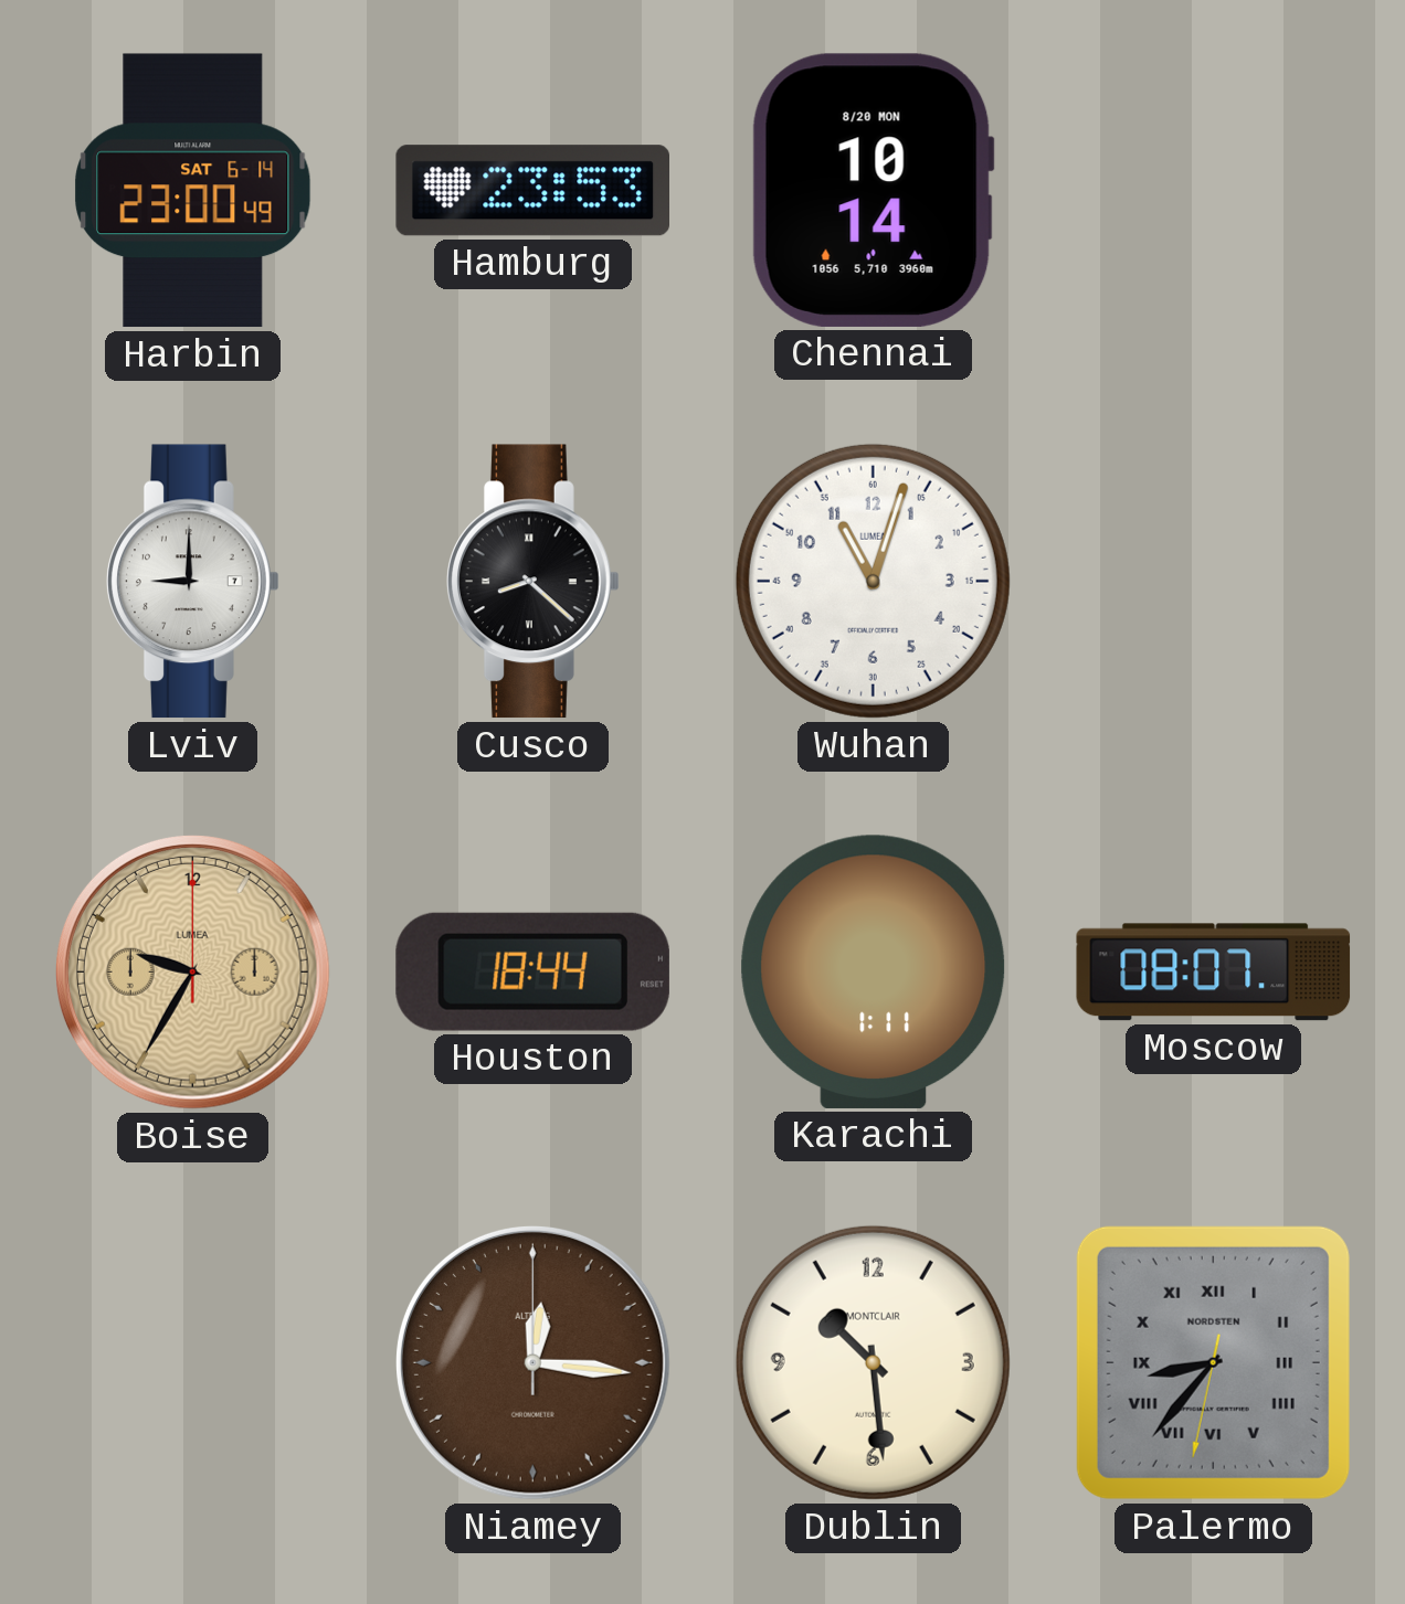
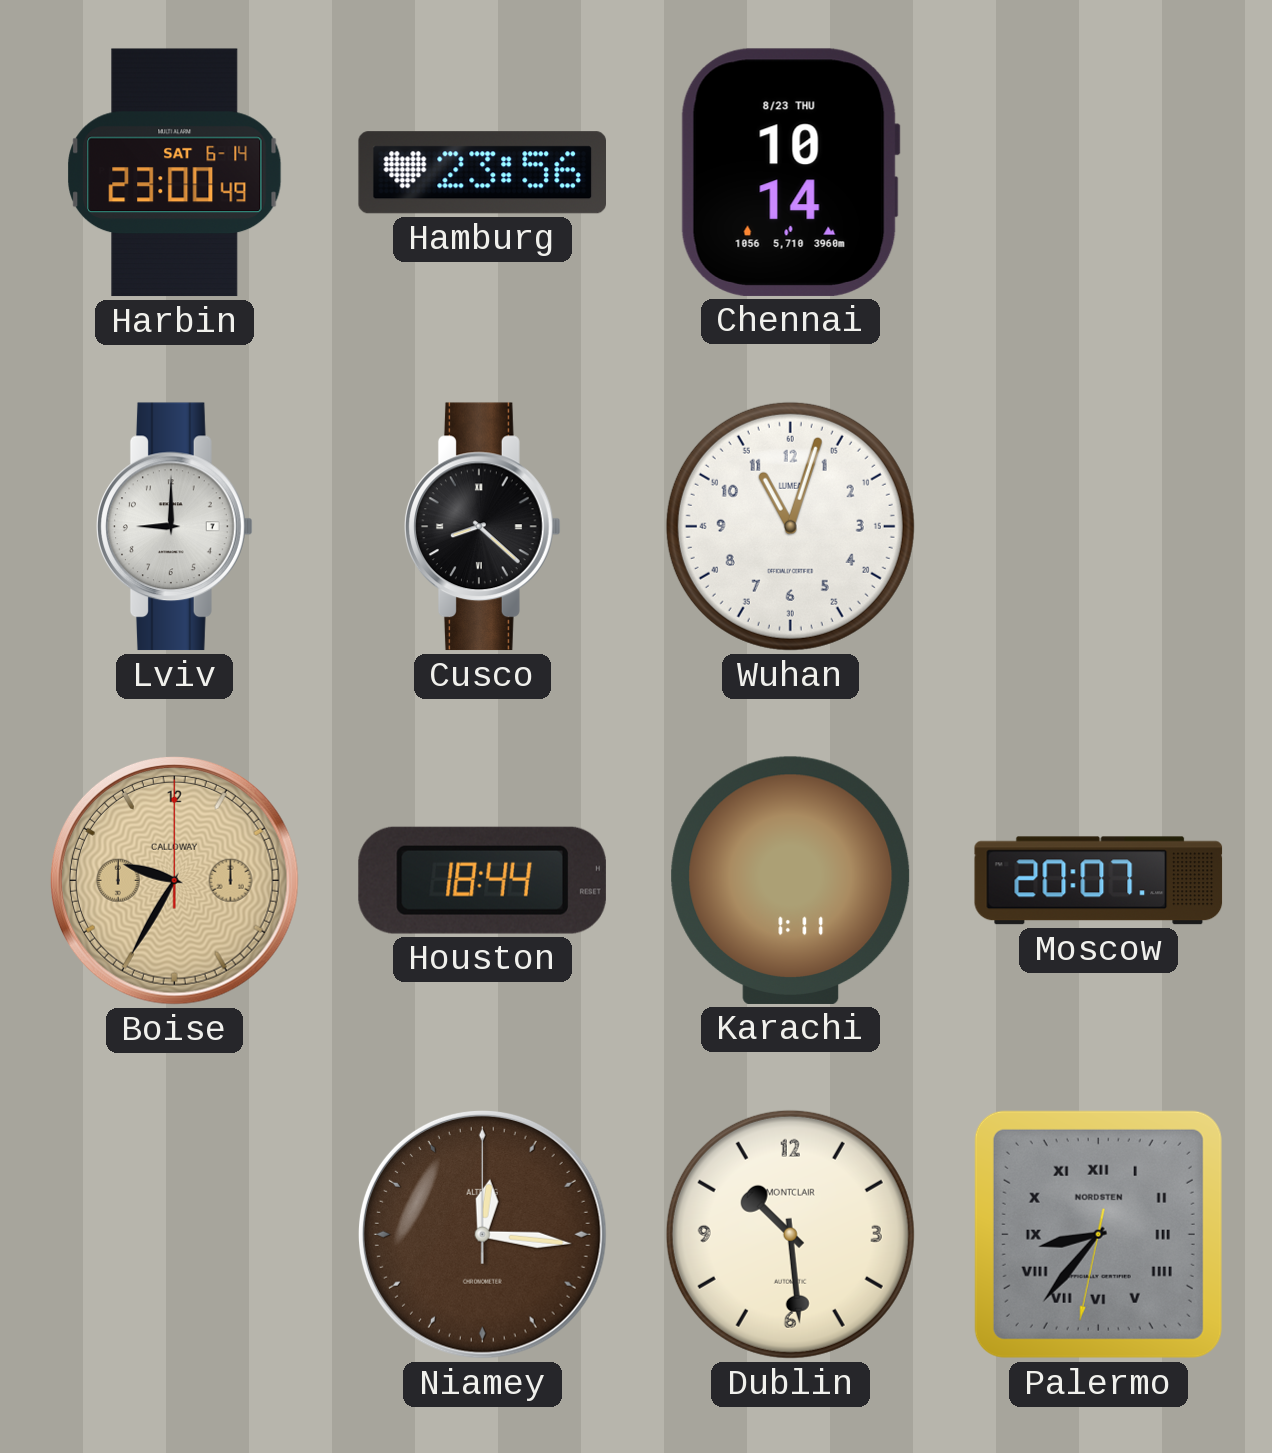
Hamburg: 23:53 -> 23:56
Chennai date: 8/20 MON -> 8/23 THU
Boise brand: LUMEA -> CALLOWAY
Moscow: 08:07 -> 20:07
